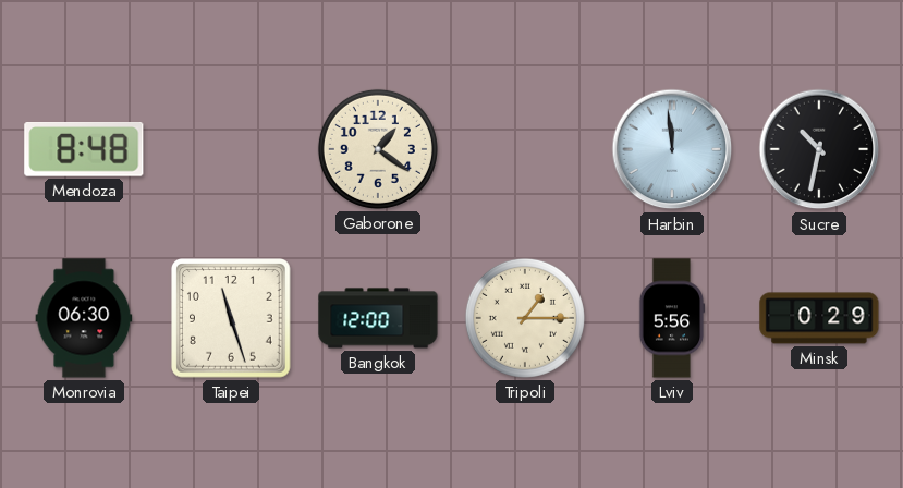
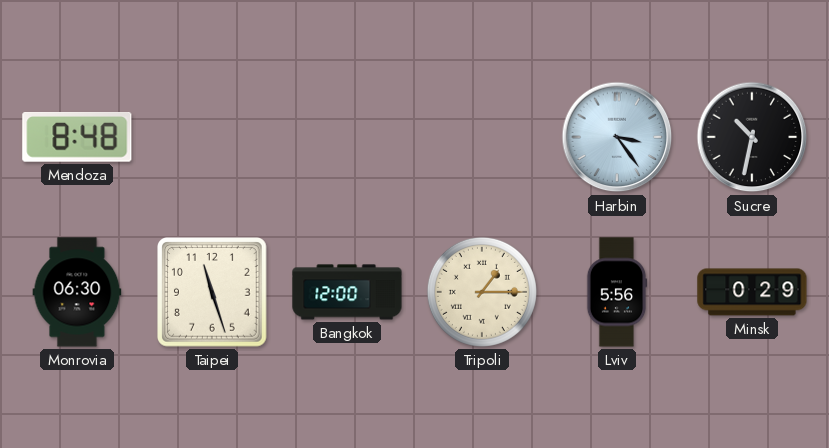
Gaborone: 1:21 -> none
Harbin: 11:59 -> 3:24
